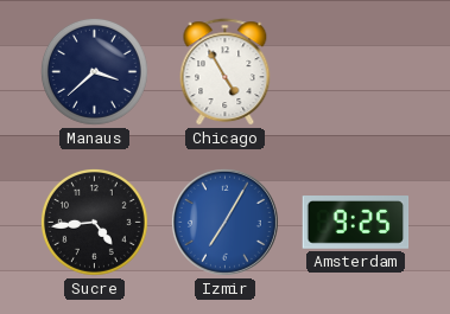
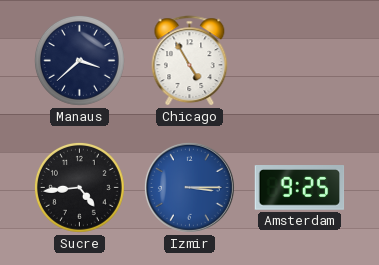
Izmir: 7:05 -> 3:15
